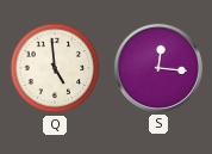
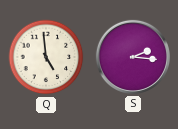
S: 12:16 -> 2:16
